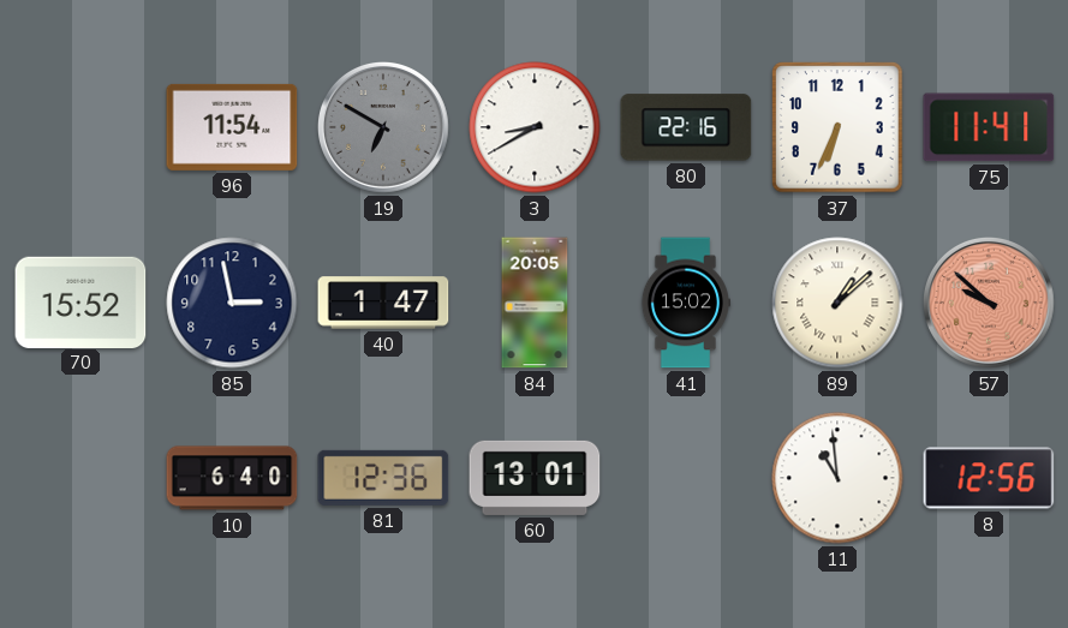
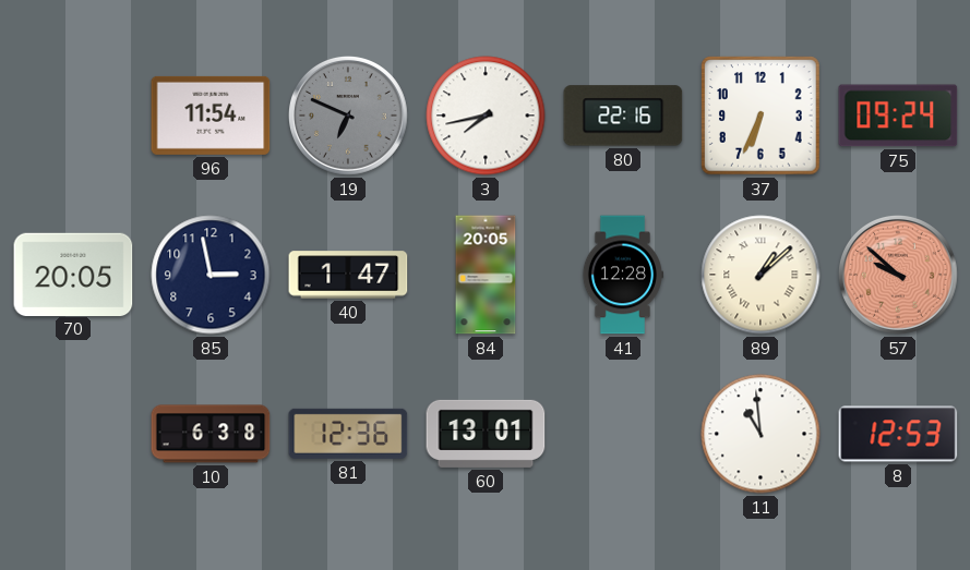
19: 6:50 -> 6:49
3: 8:40 -> 7:43
75: 11:41 -> 09:24
70: 15:52 -> 20:05
41: 15:02 -> 12:28
10: 6:40 -> 6:38
8: 12:56 -> 12:53
